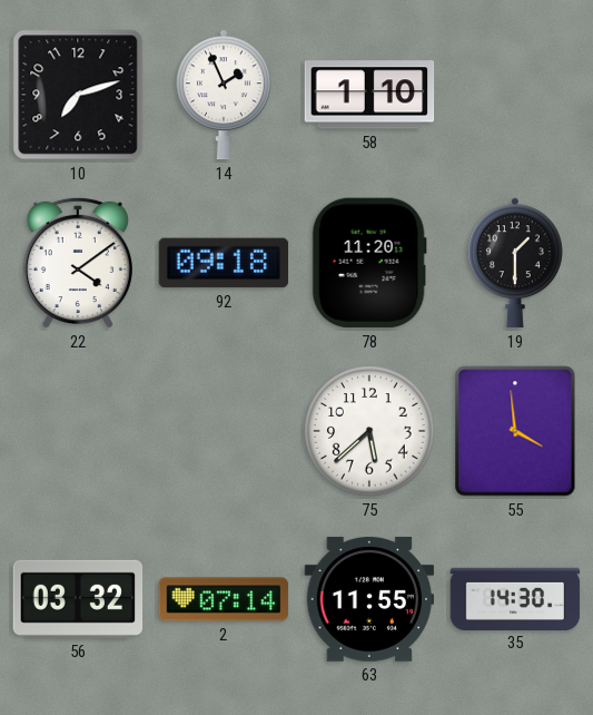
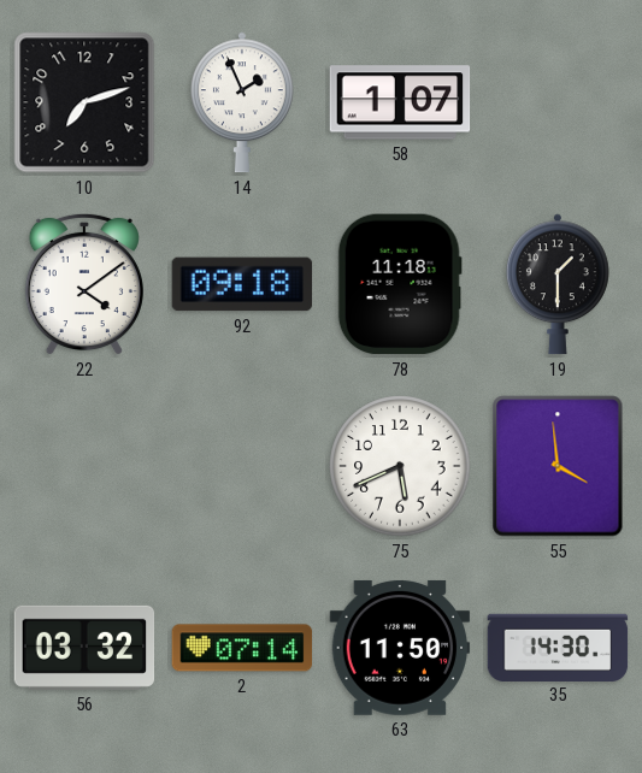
58: 1:10 -> 1:07
78: 11:20 -> 11:18
75: 5:38 -> 5:41
63: 11:55 -> 11:50
